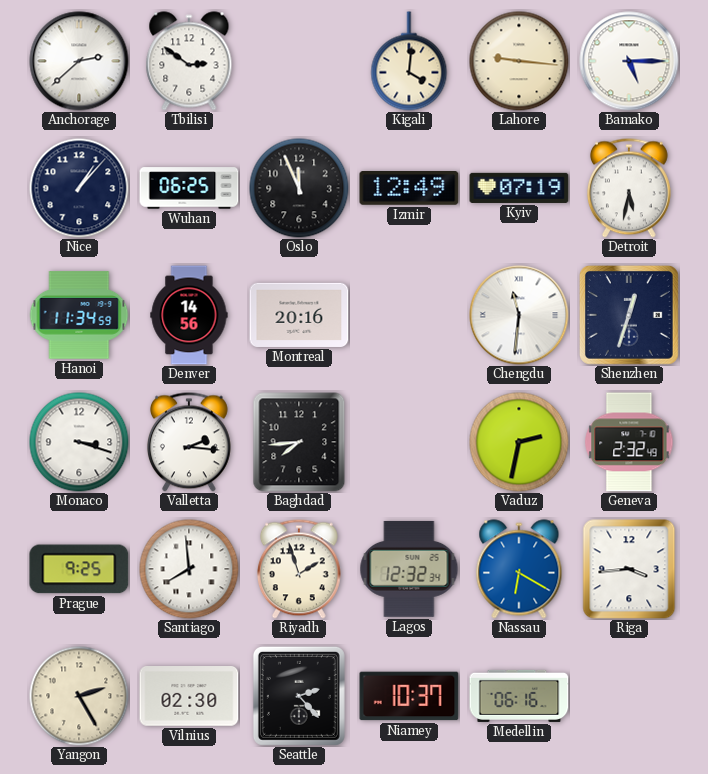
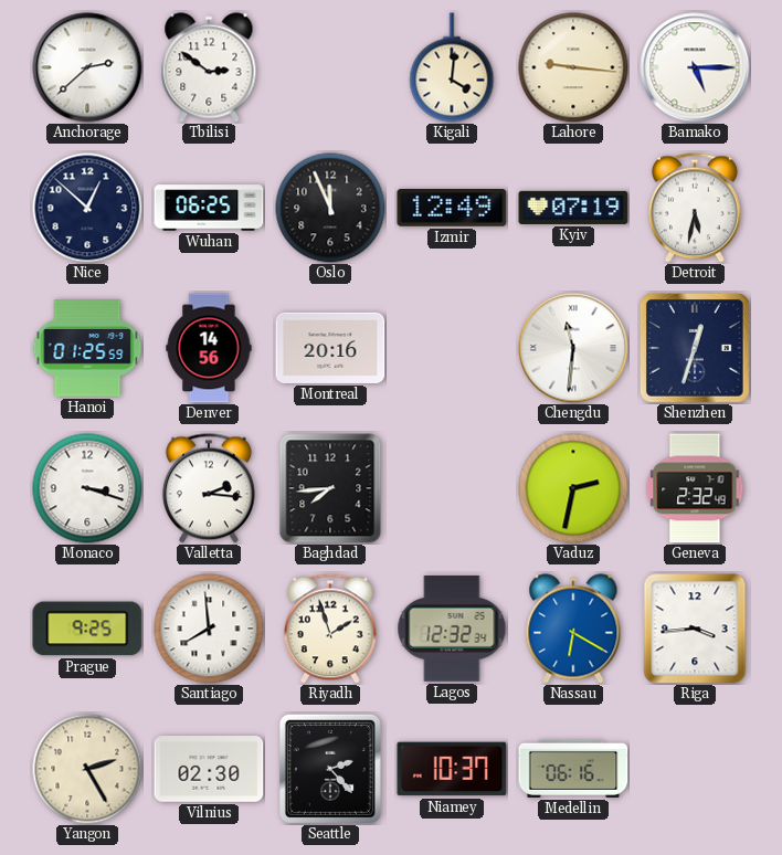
Nice: 1:07 -> 12:52
Hanoi: 11:34 -> 01:25
